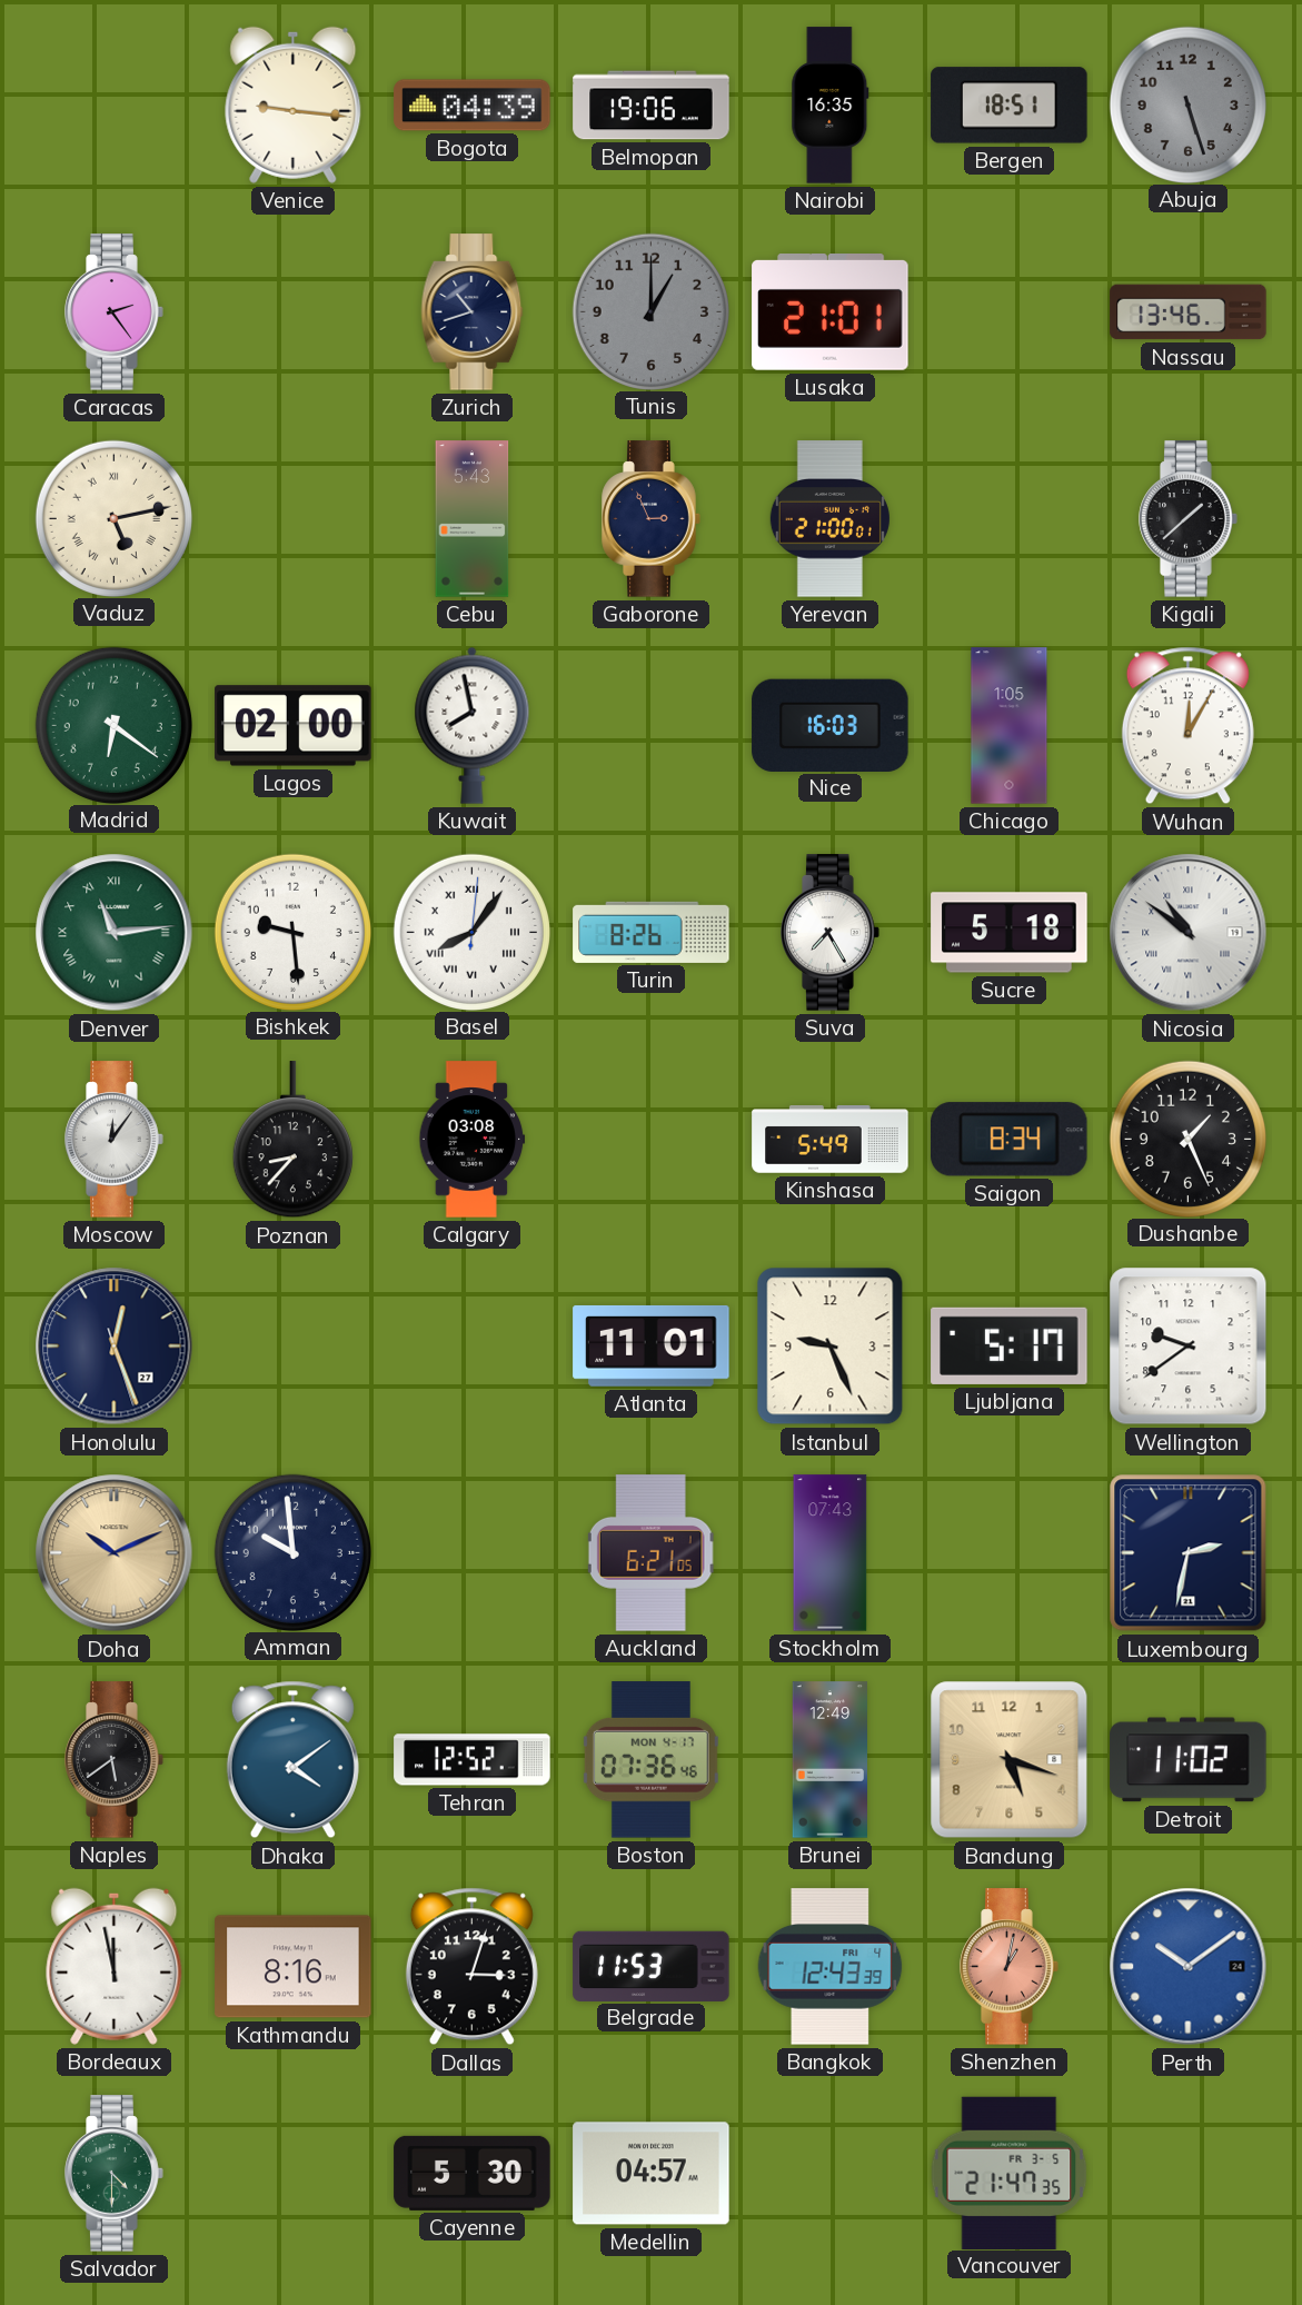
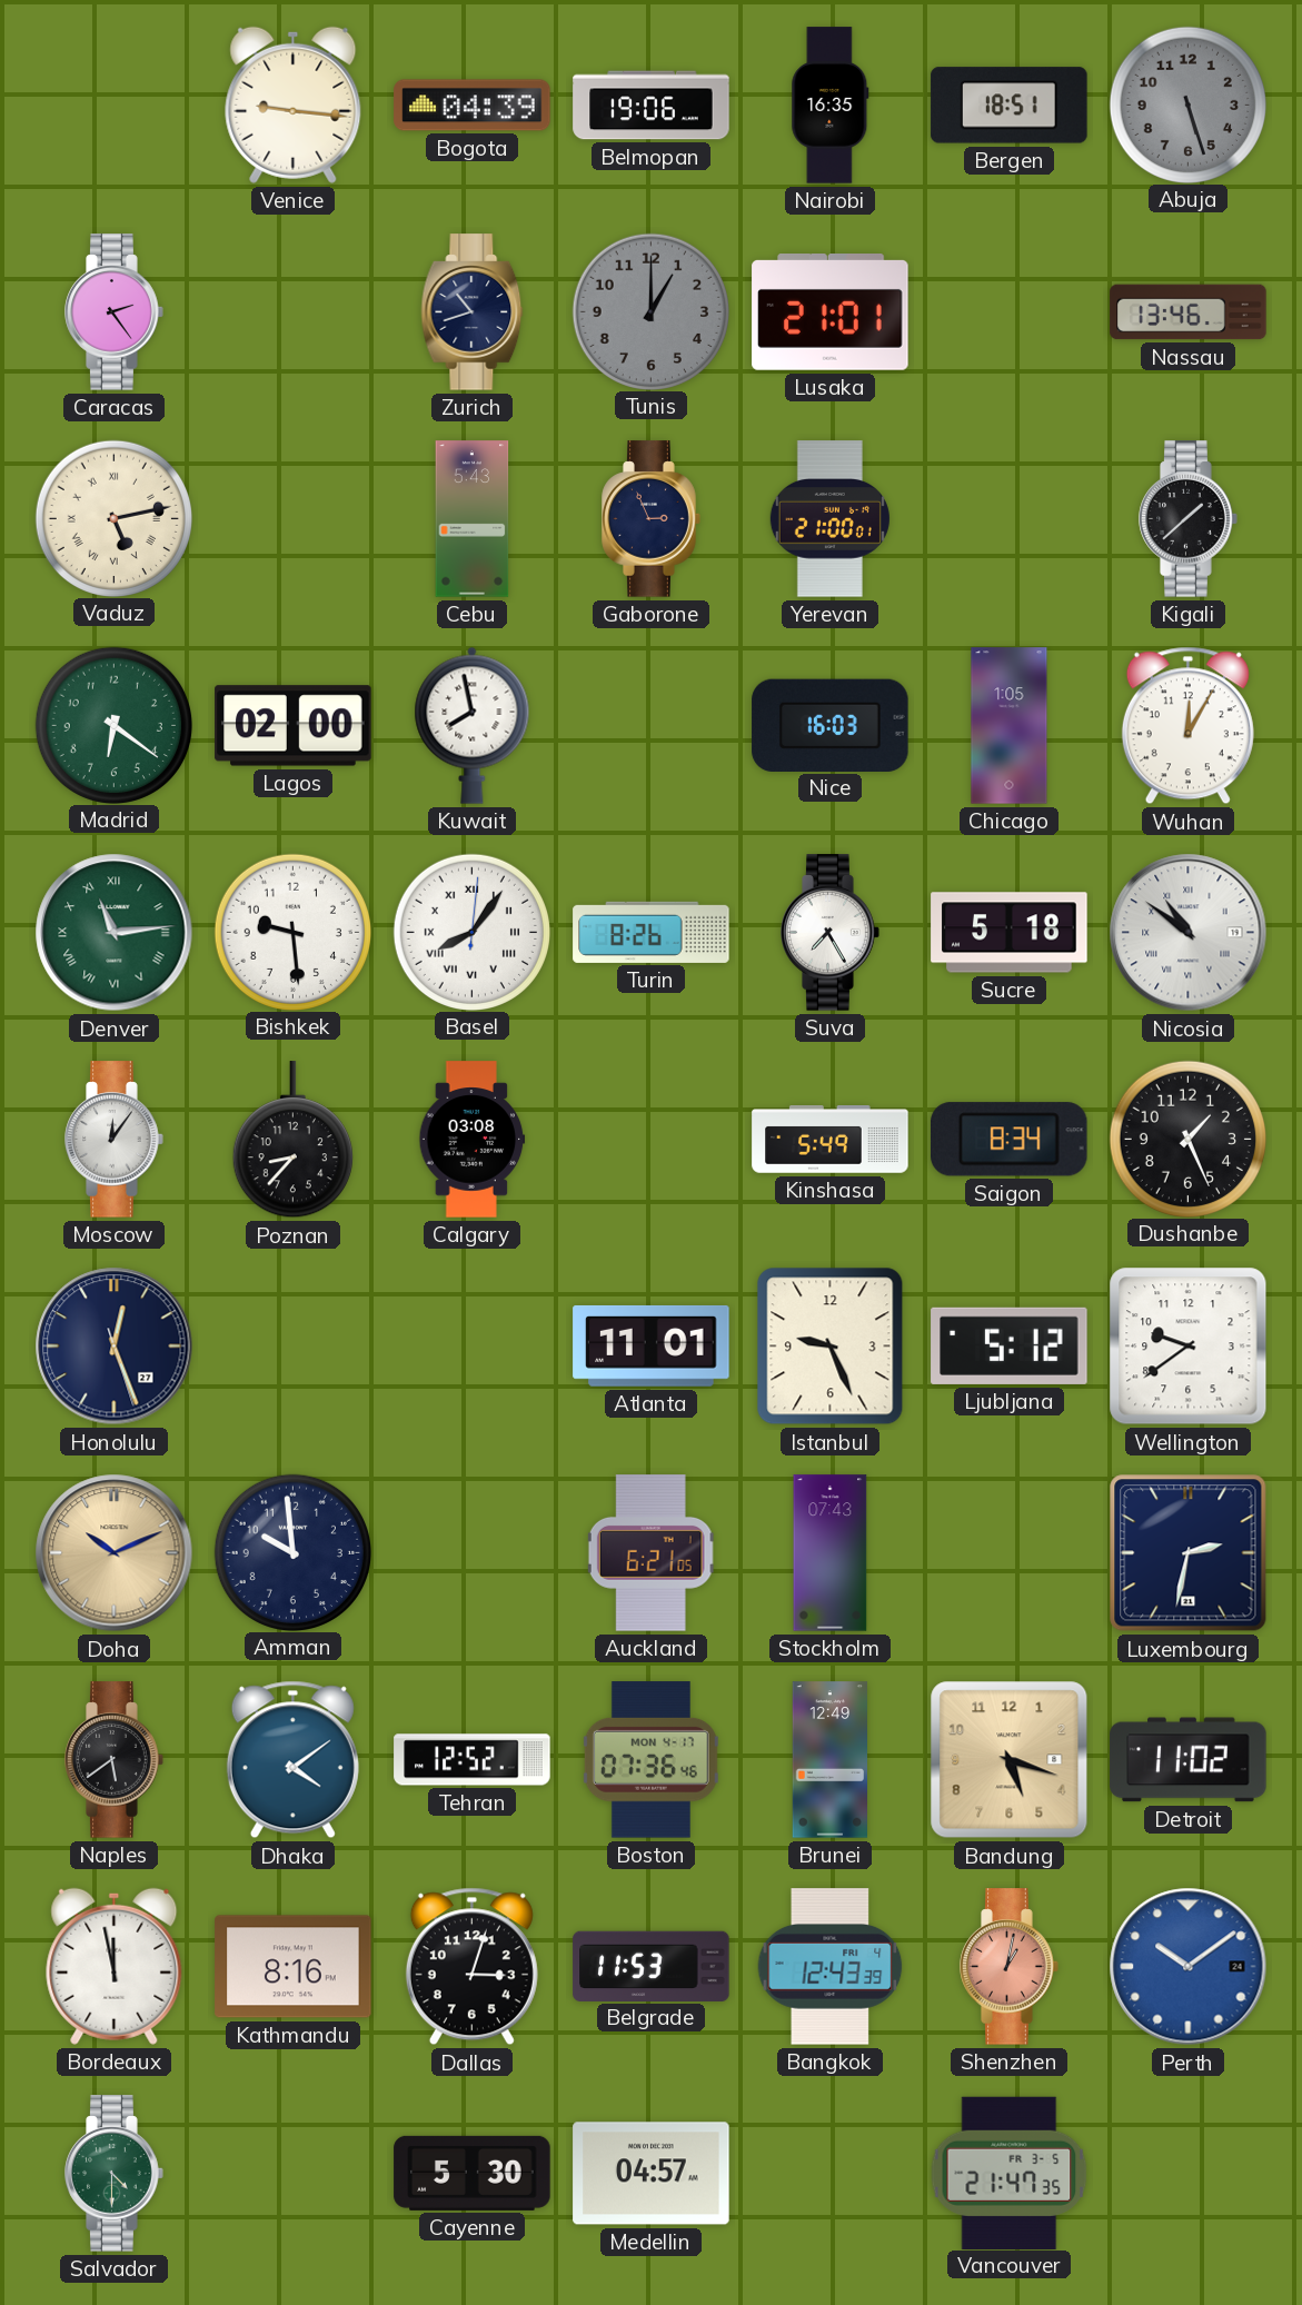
Ljubljana: 5:17 -> 5:12
